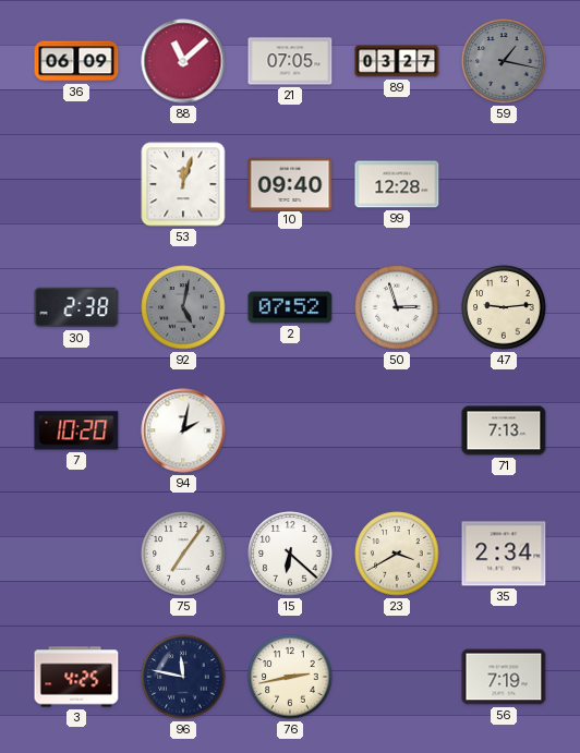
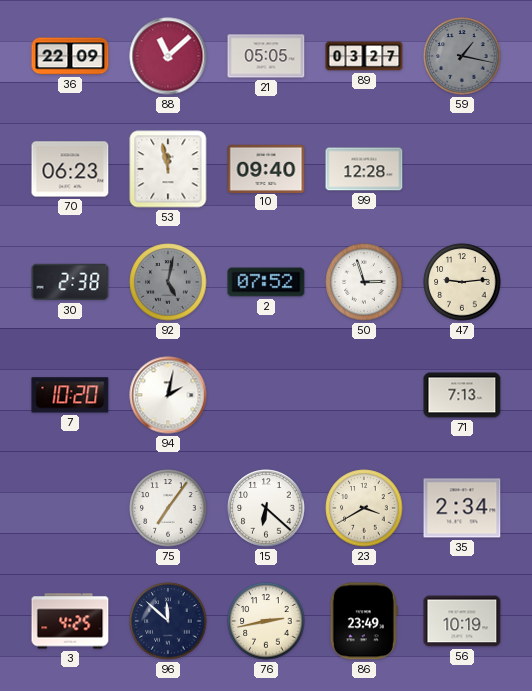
36: 06:09 -> 22:09
21: 07:05 -> 05:05
70: none -> 06:23
53: 12:03 -> 11:58
96: 11:47 -> 11:52
86: none -> 23:49
56: 7:19 -> 10:19
